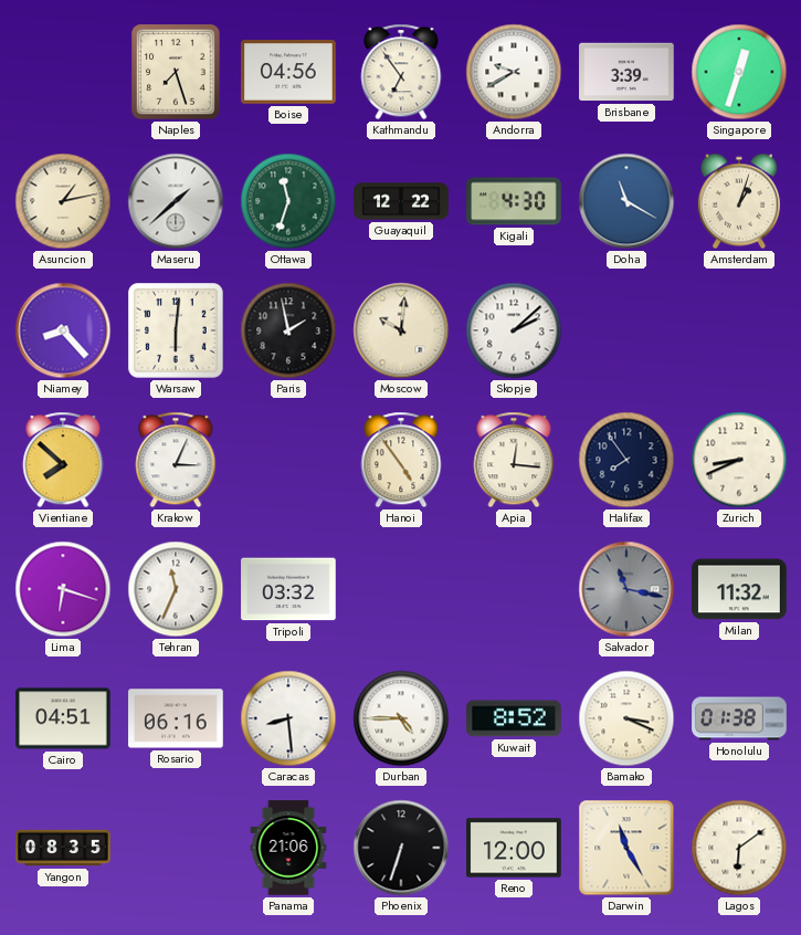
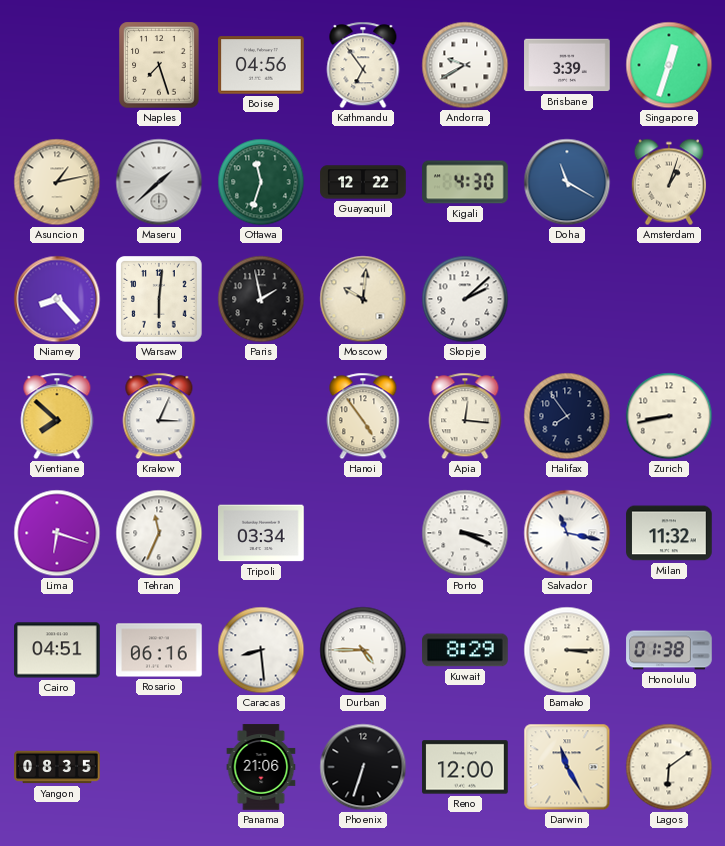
Zurich: 8:41 -> 8:43
Tripoli: 03:32 -> 03:34
Porto: none -> 3:19
Salvador dial: grey -> white
Kuwait: 8:52 -> 8:29
Bamako: 3:19 -> 3:15
